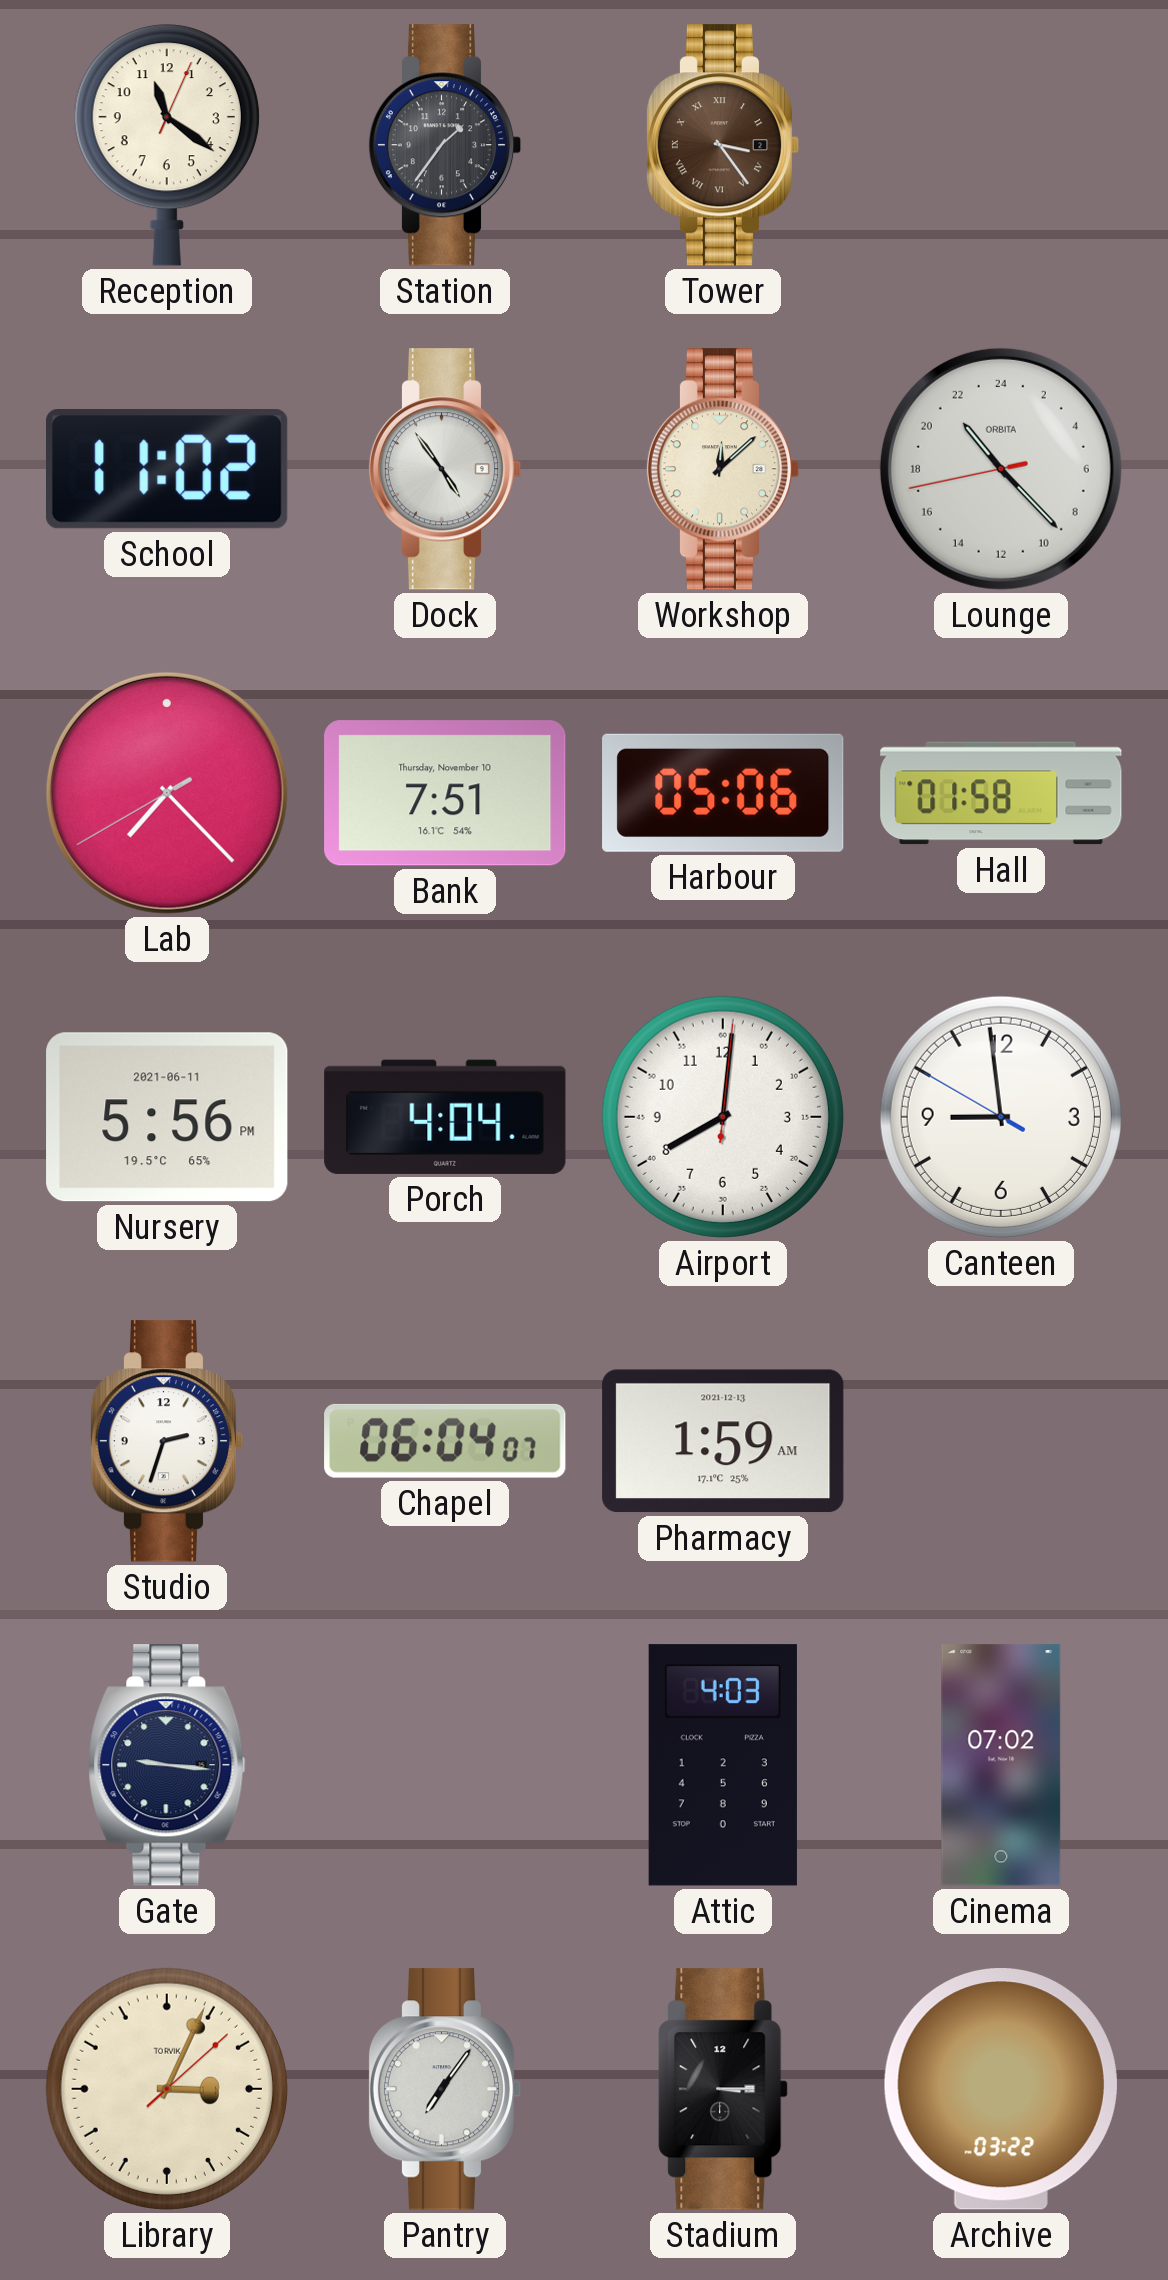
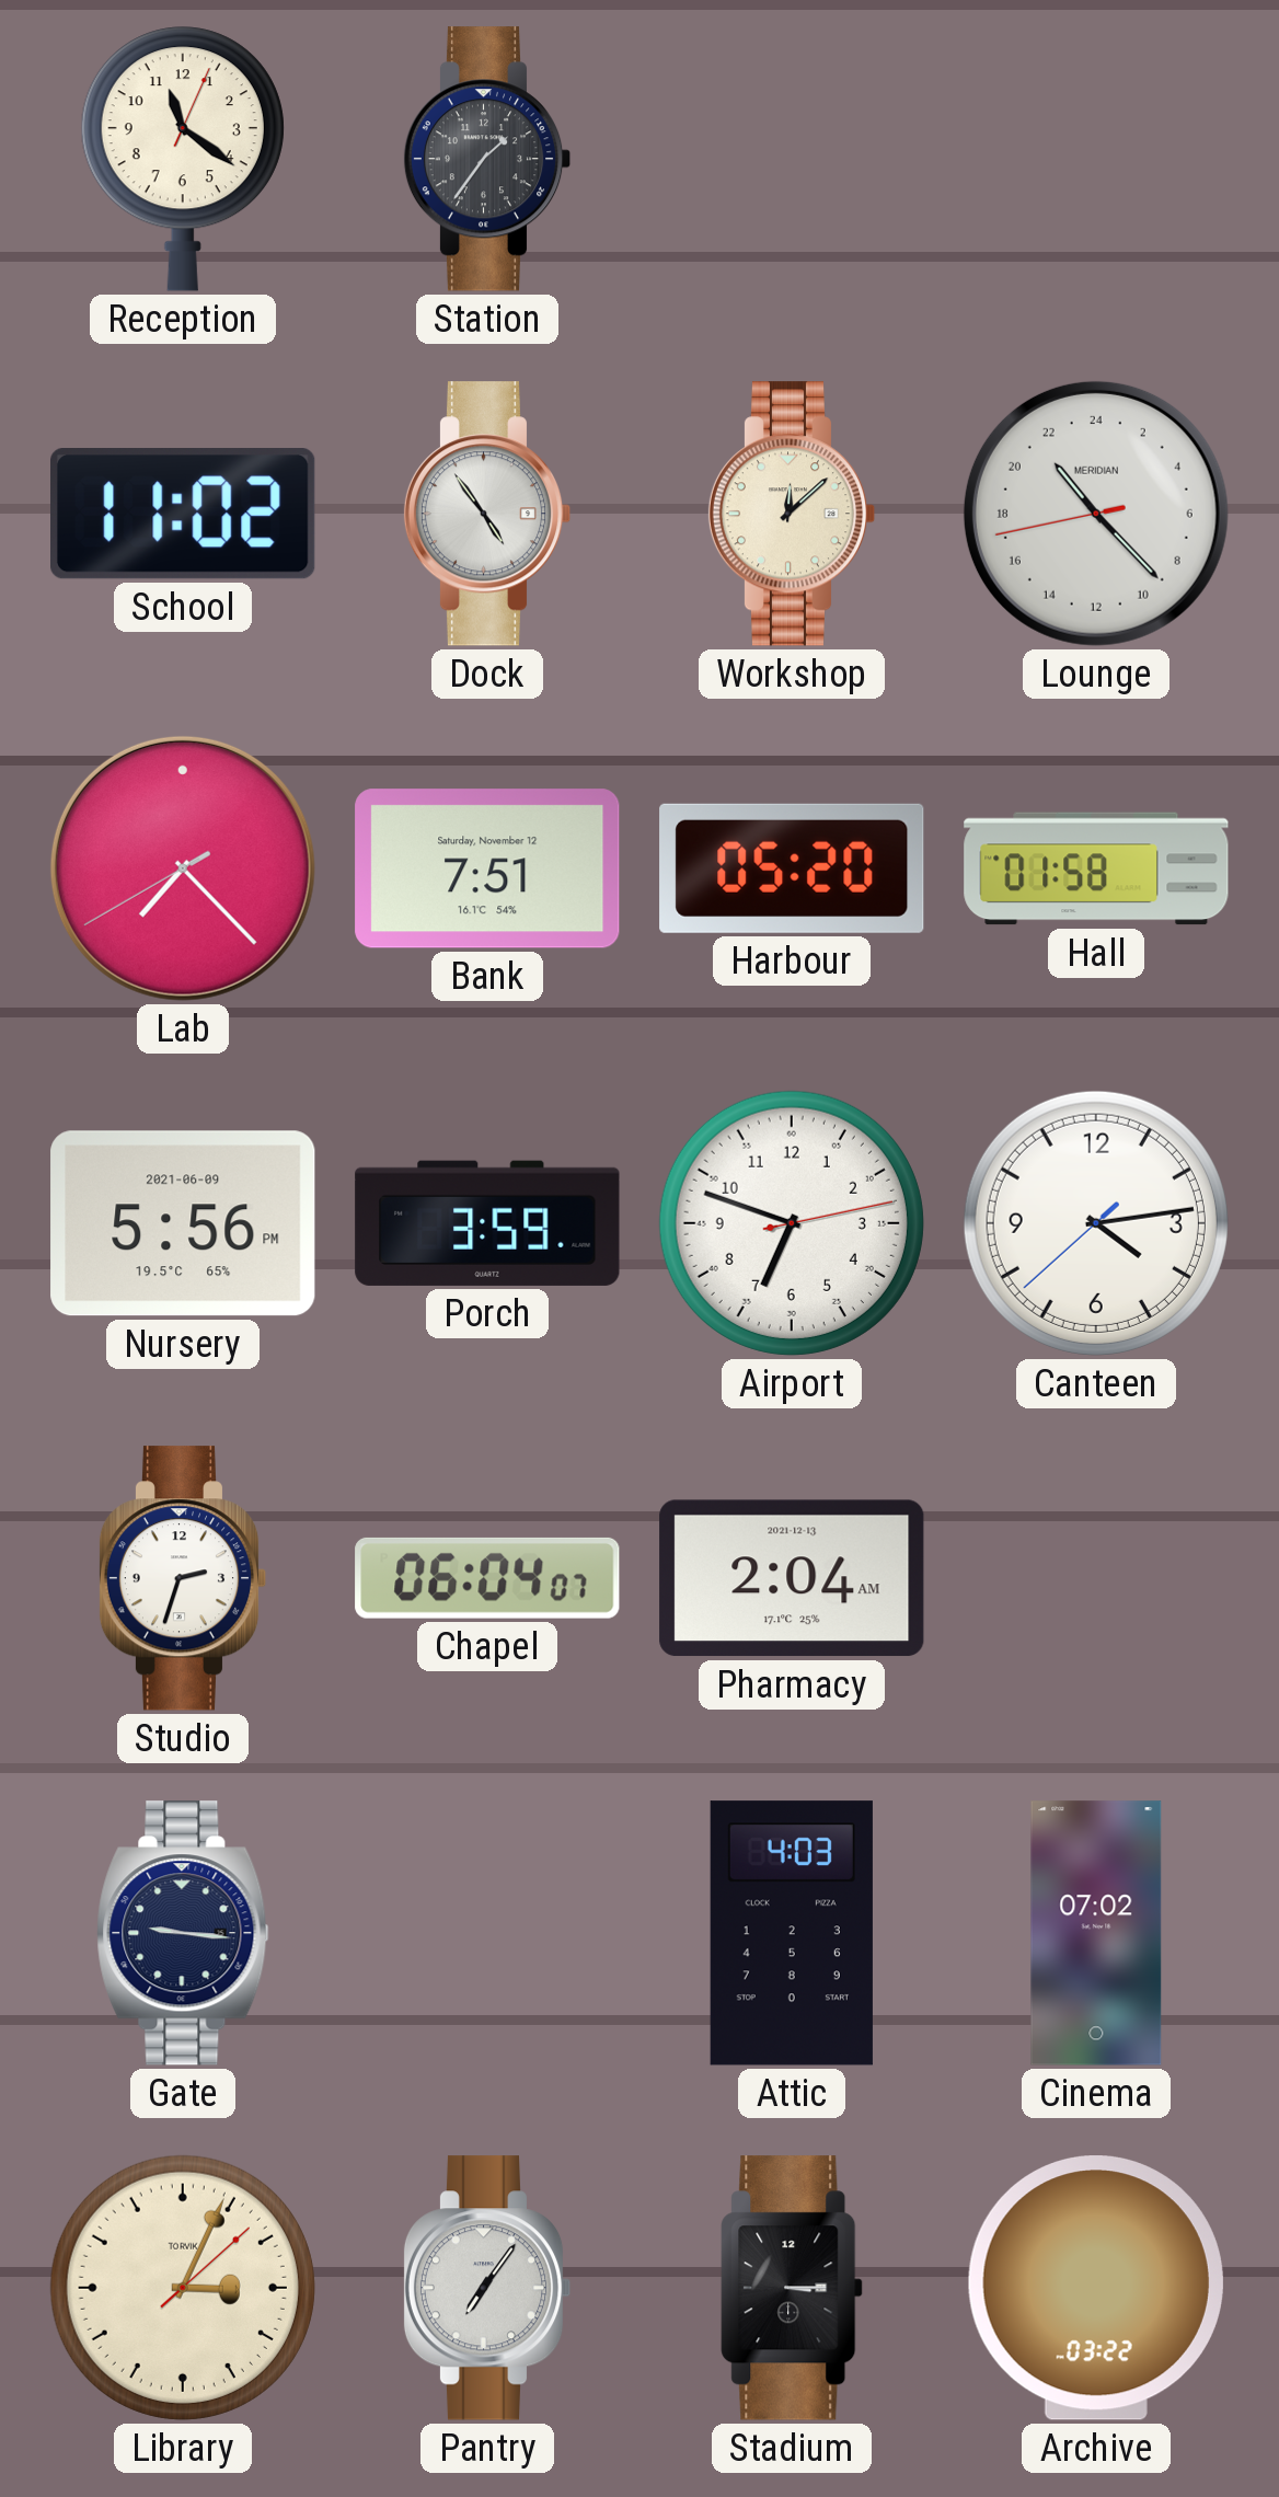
Tower: 3:24 -> none
Lounge brand: ORBITA -> MERIDIAN
Bank date: Thursday, November 10 -> Saturday, November 12
Harbour: 05:06 -> 05:20
Nursery date: 2021-06-11 -> 2021-06-09
Porch: 4:04 -> 3:59
Airport: 8:01 -> 6:48
Canteen: 8:58 -> 4:13
Pharmacy: 1:59 -> 2:04
